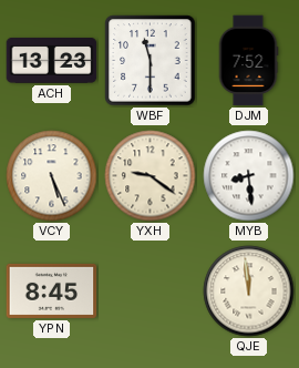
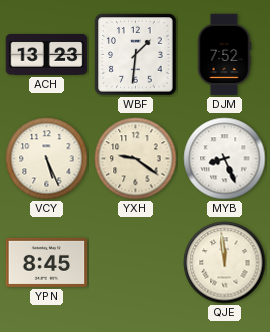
WBF: 11:30 -> 1:31
MYB: 8:29 -> 8:26
